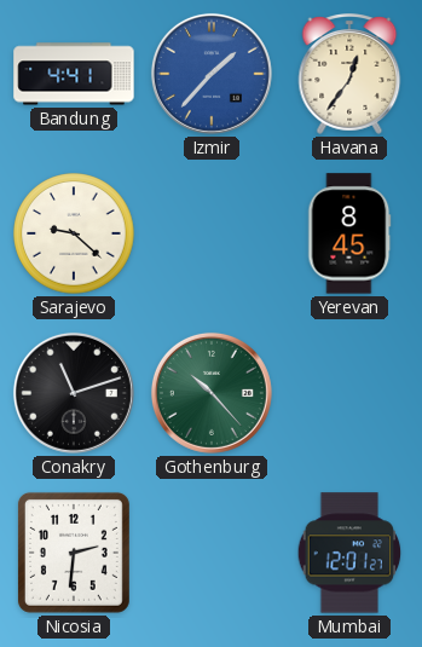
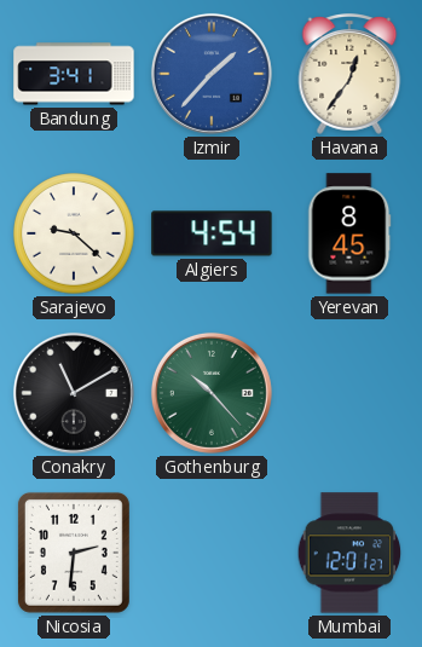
Bandung: 4:41 -> 3:41
Algiers: none -> 4:54
Conakry: 11:12 -> 11:10
